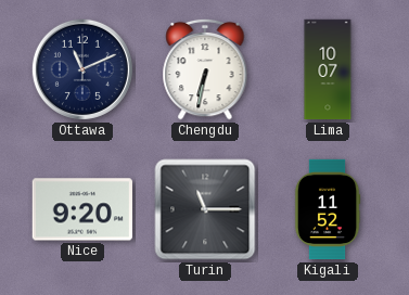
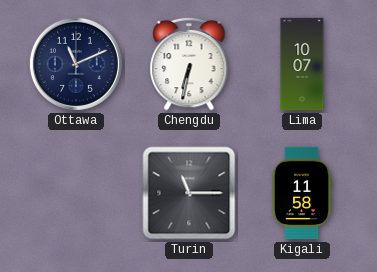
Nice: 9:20 -> none
Kigali: 11:52 -> 11:58
